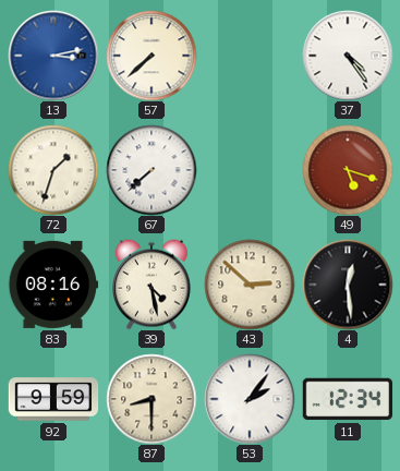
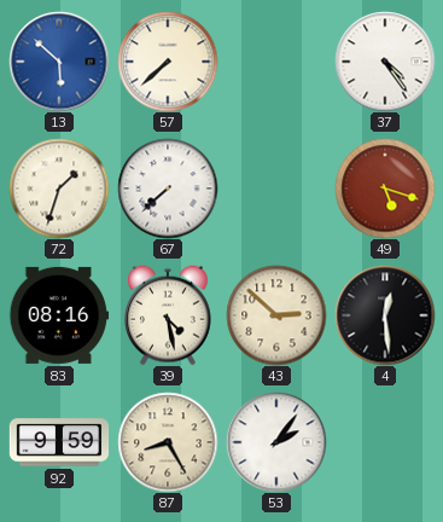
13: 3:13 -> 5:52
87: 8:30 -> 8:25
11: 12:34 -> none
